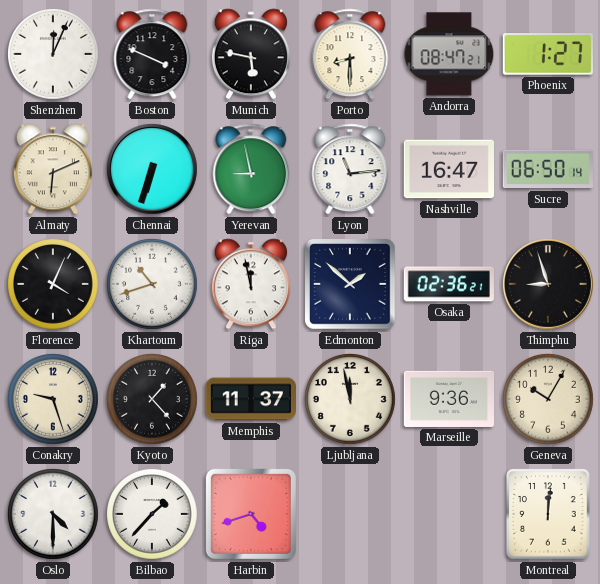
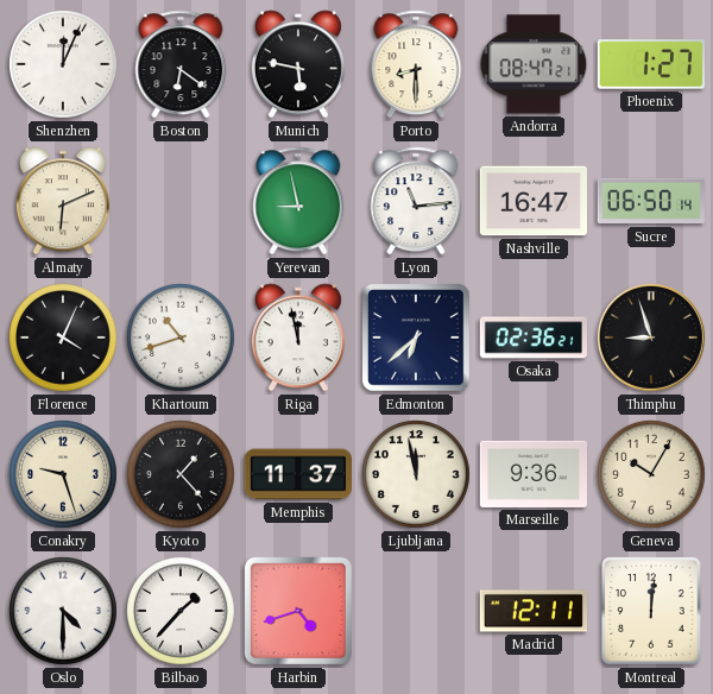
Boston: 3:49 -> 6:21
Chennai: 6:33 -> none
Edmonton: 1:52 -> 6:38
Madrid: none -> 12:11
